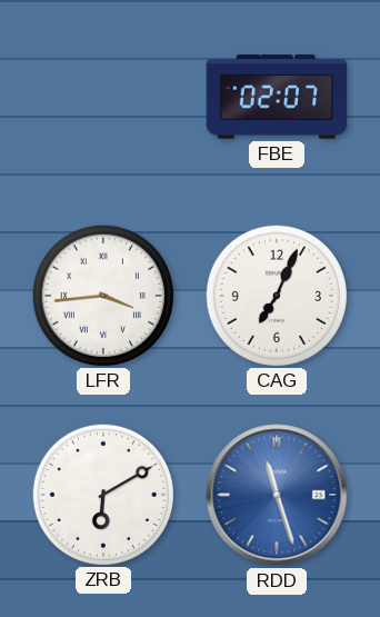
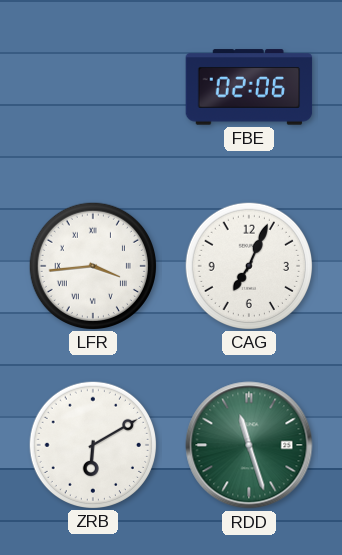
FBE: 02:07 -> 02:06
RDD dial: blue -> green
